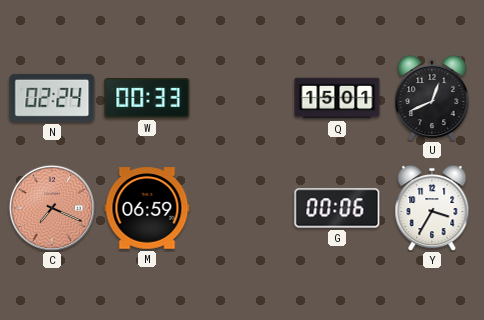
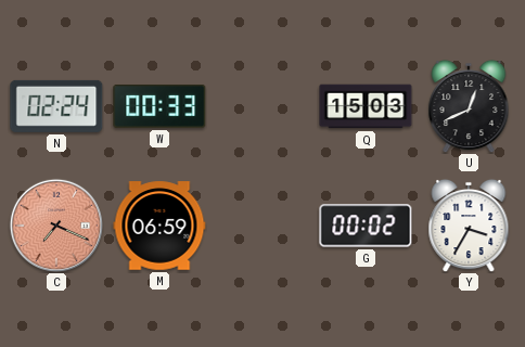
Q: 15:01 -> 15:03
G: 00:06 -> 00:02
